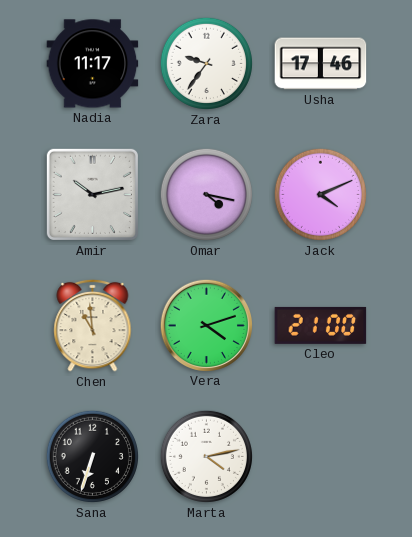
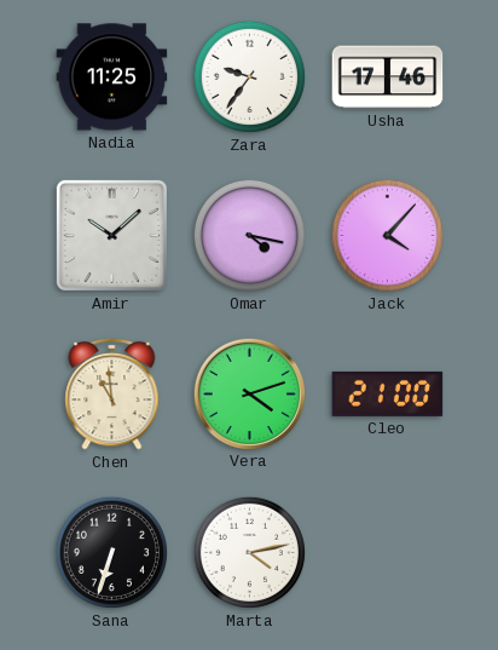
Nadia: 11:17 -> 11:25
Amir: 10:13 -> 10:08
Jack: 4:11 -> 4:07
